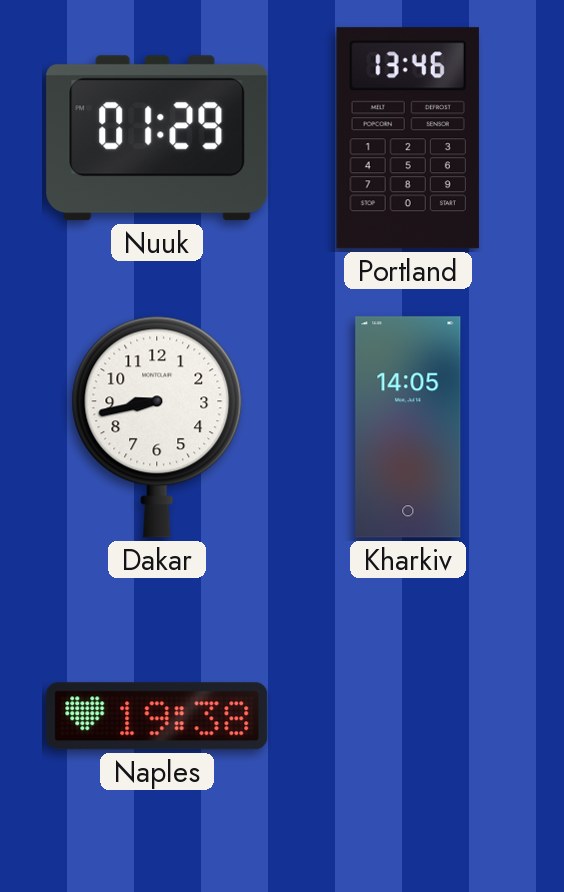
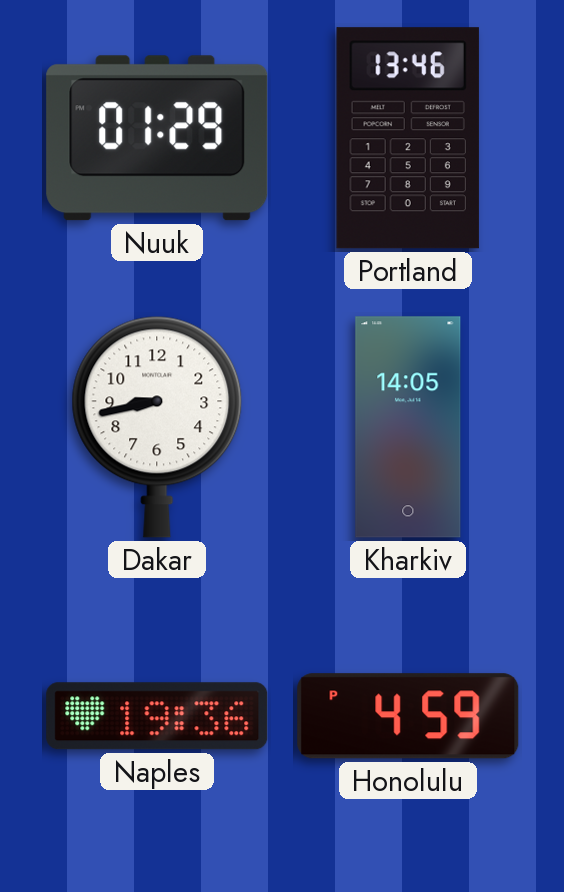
Naples: 19:38 -> 19:36
Honolulu: none -> 4:59
